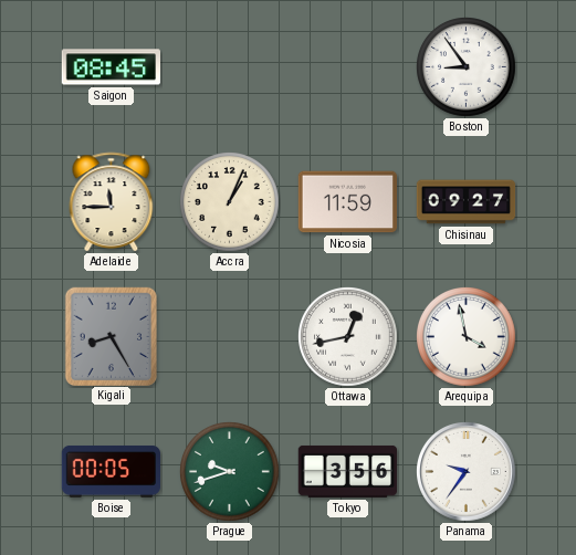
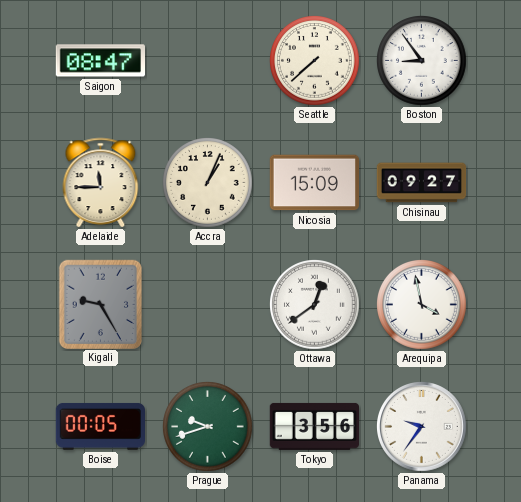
Saigon: 08:45 -> 08:47
Seattle: none -> 7:38
Nicosia: 11:59 -> 15:09
Kigali: 8:25 -> 9:25
Ottawa: 12:43 -> 12:39
